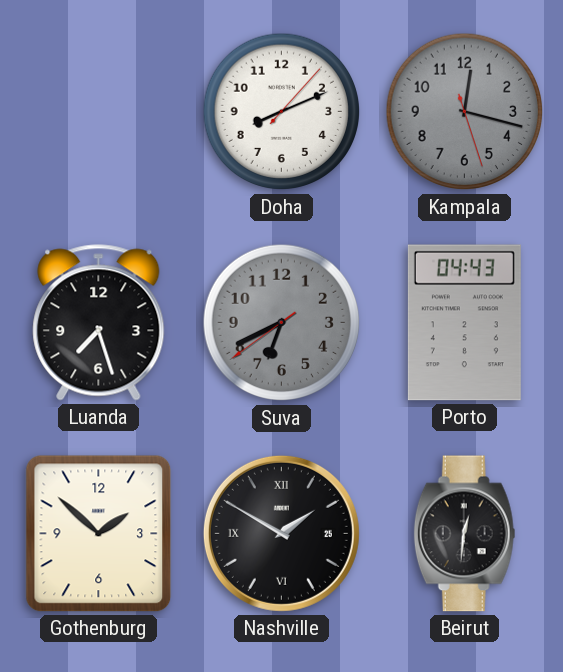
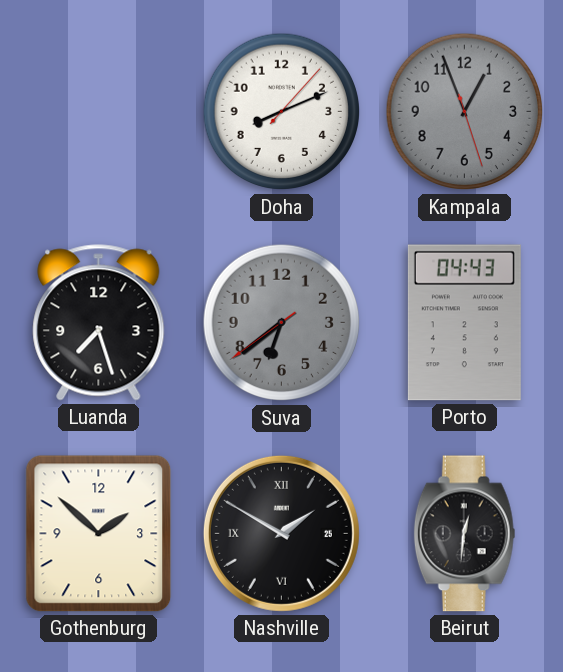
Kampala: 12:17 -> 12:56
Suva: 6:40 -> 6:38
